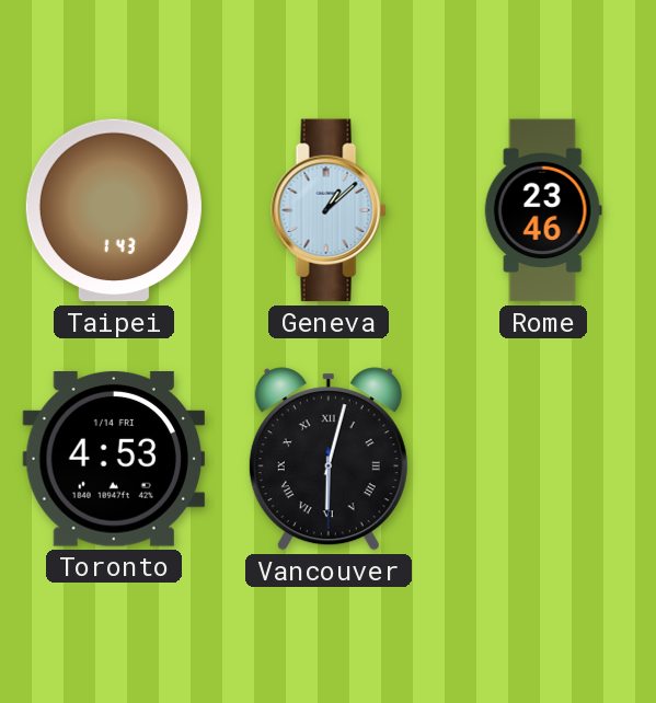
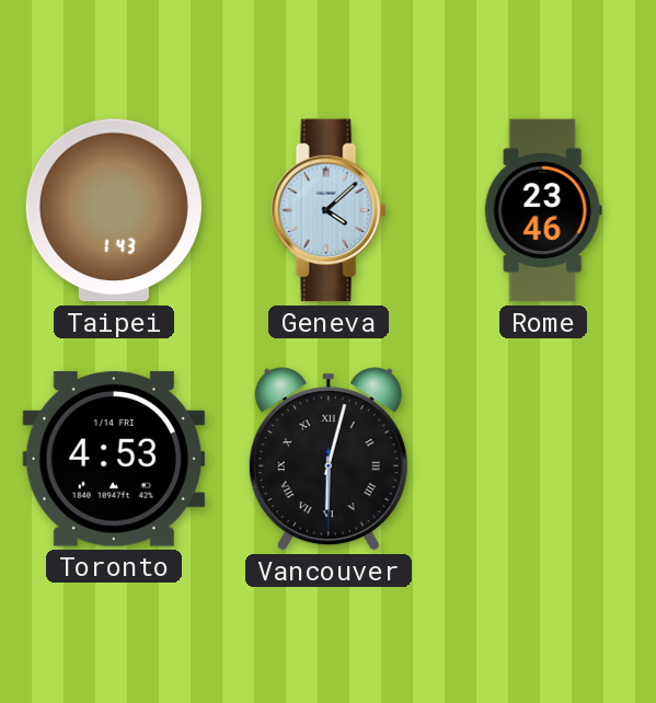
Geneva: 1:08 -> 4:08
